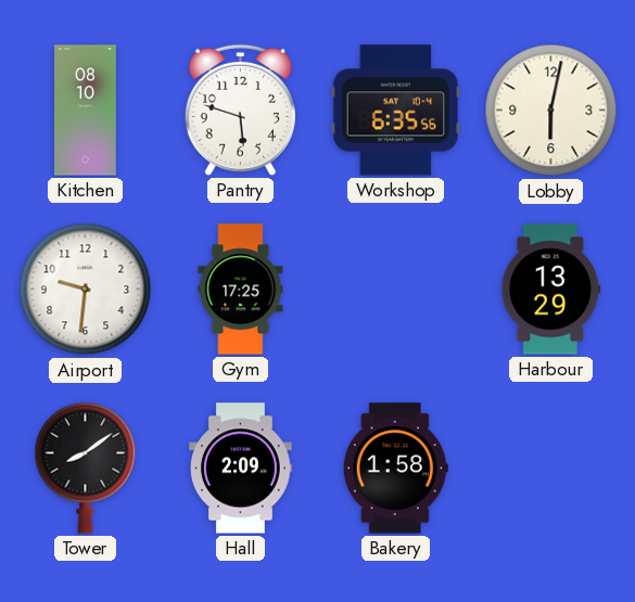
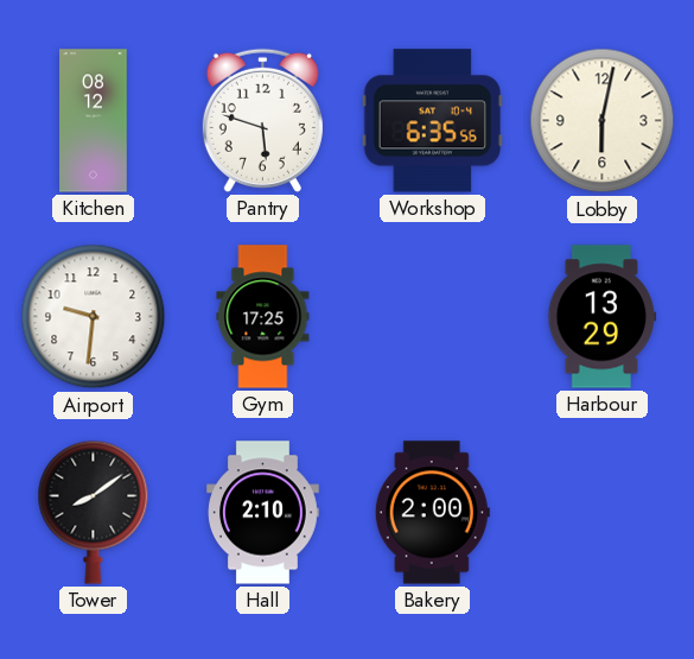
Kitchen: 08:10 -> 08:12
Hall: 2:09 -> 2:10
Bakery: 1:58 -> 2:00
